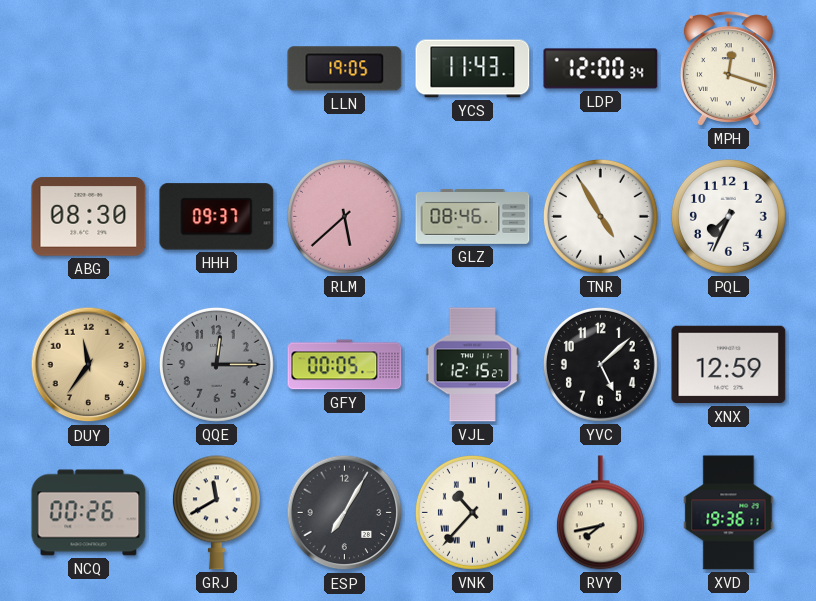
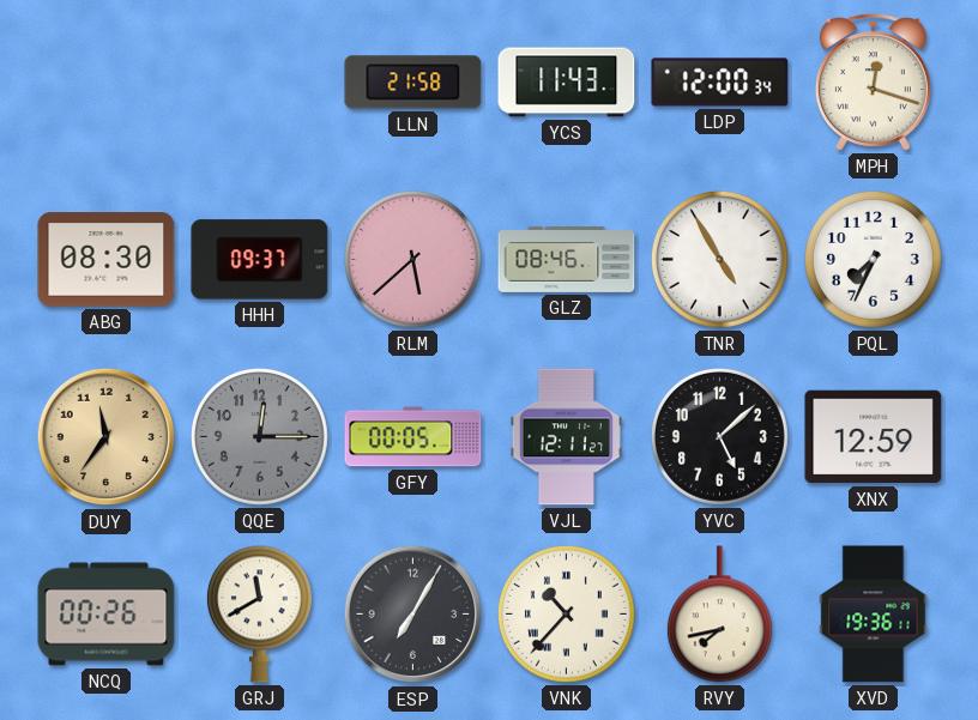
LLN: 19:05 -> 21:58
VJL: 12:15 -> 12:11
